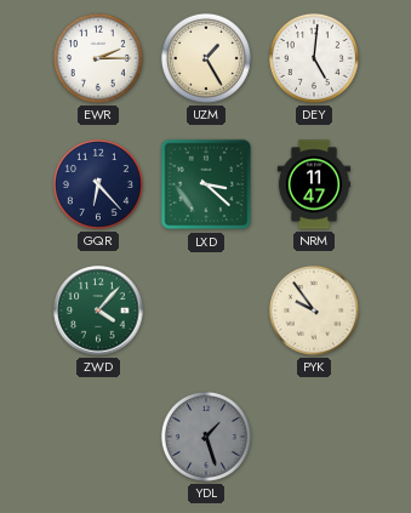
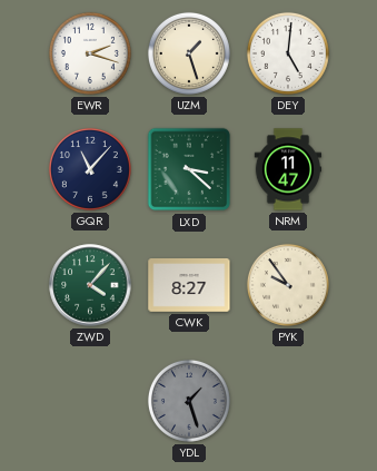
EWR: 2:15 -> 2:18
UZM: 1:25 -> 1:27
GQR: 6:23 -> 11:07
CWK: none -> 8:27
